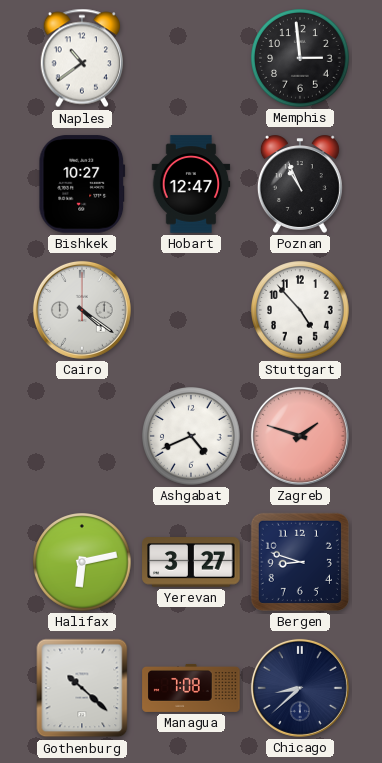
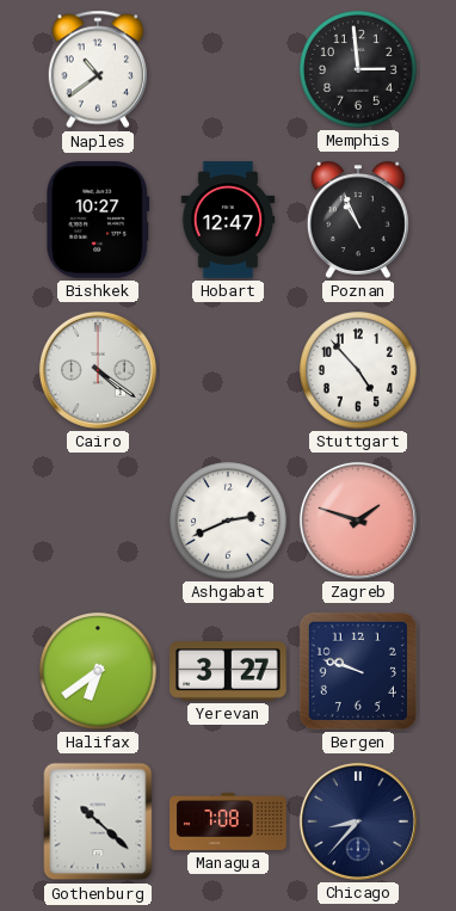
Ashgabat: 4:41 -> 2:41
Halifax: 6:13 -> 6:39
Bergen: 8:48 -> 9:48
Chicago: 8:38 -> 8:37
